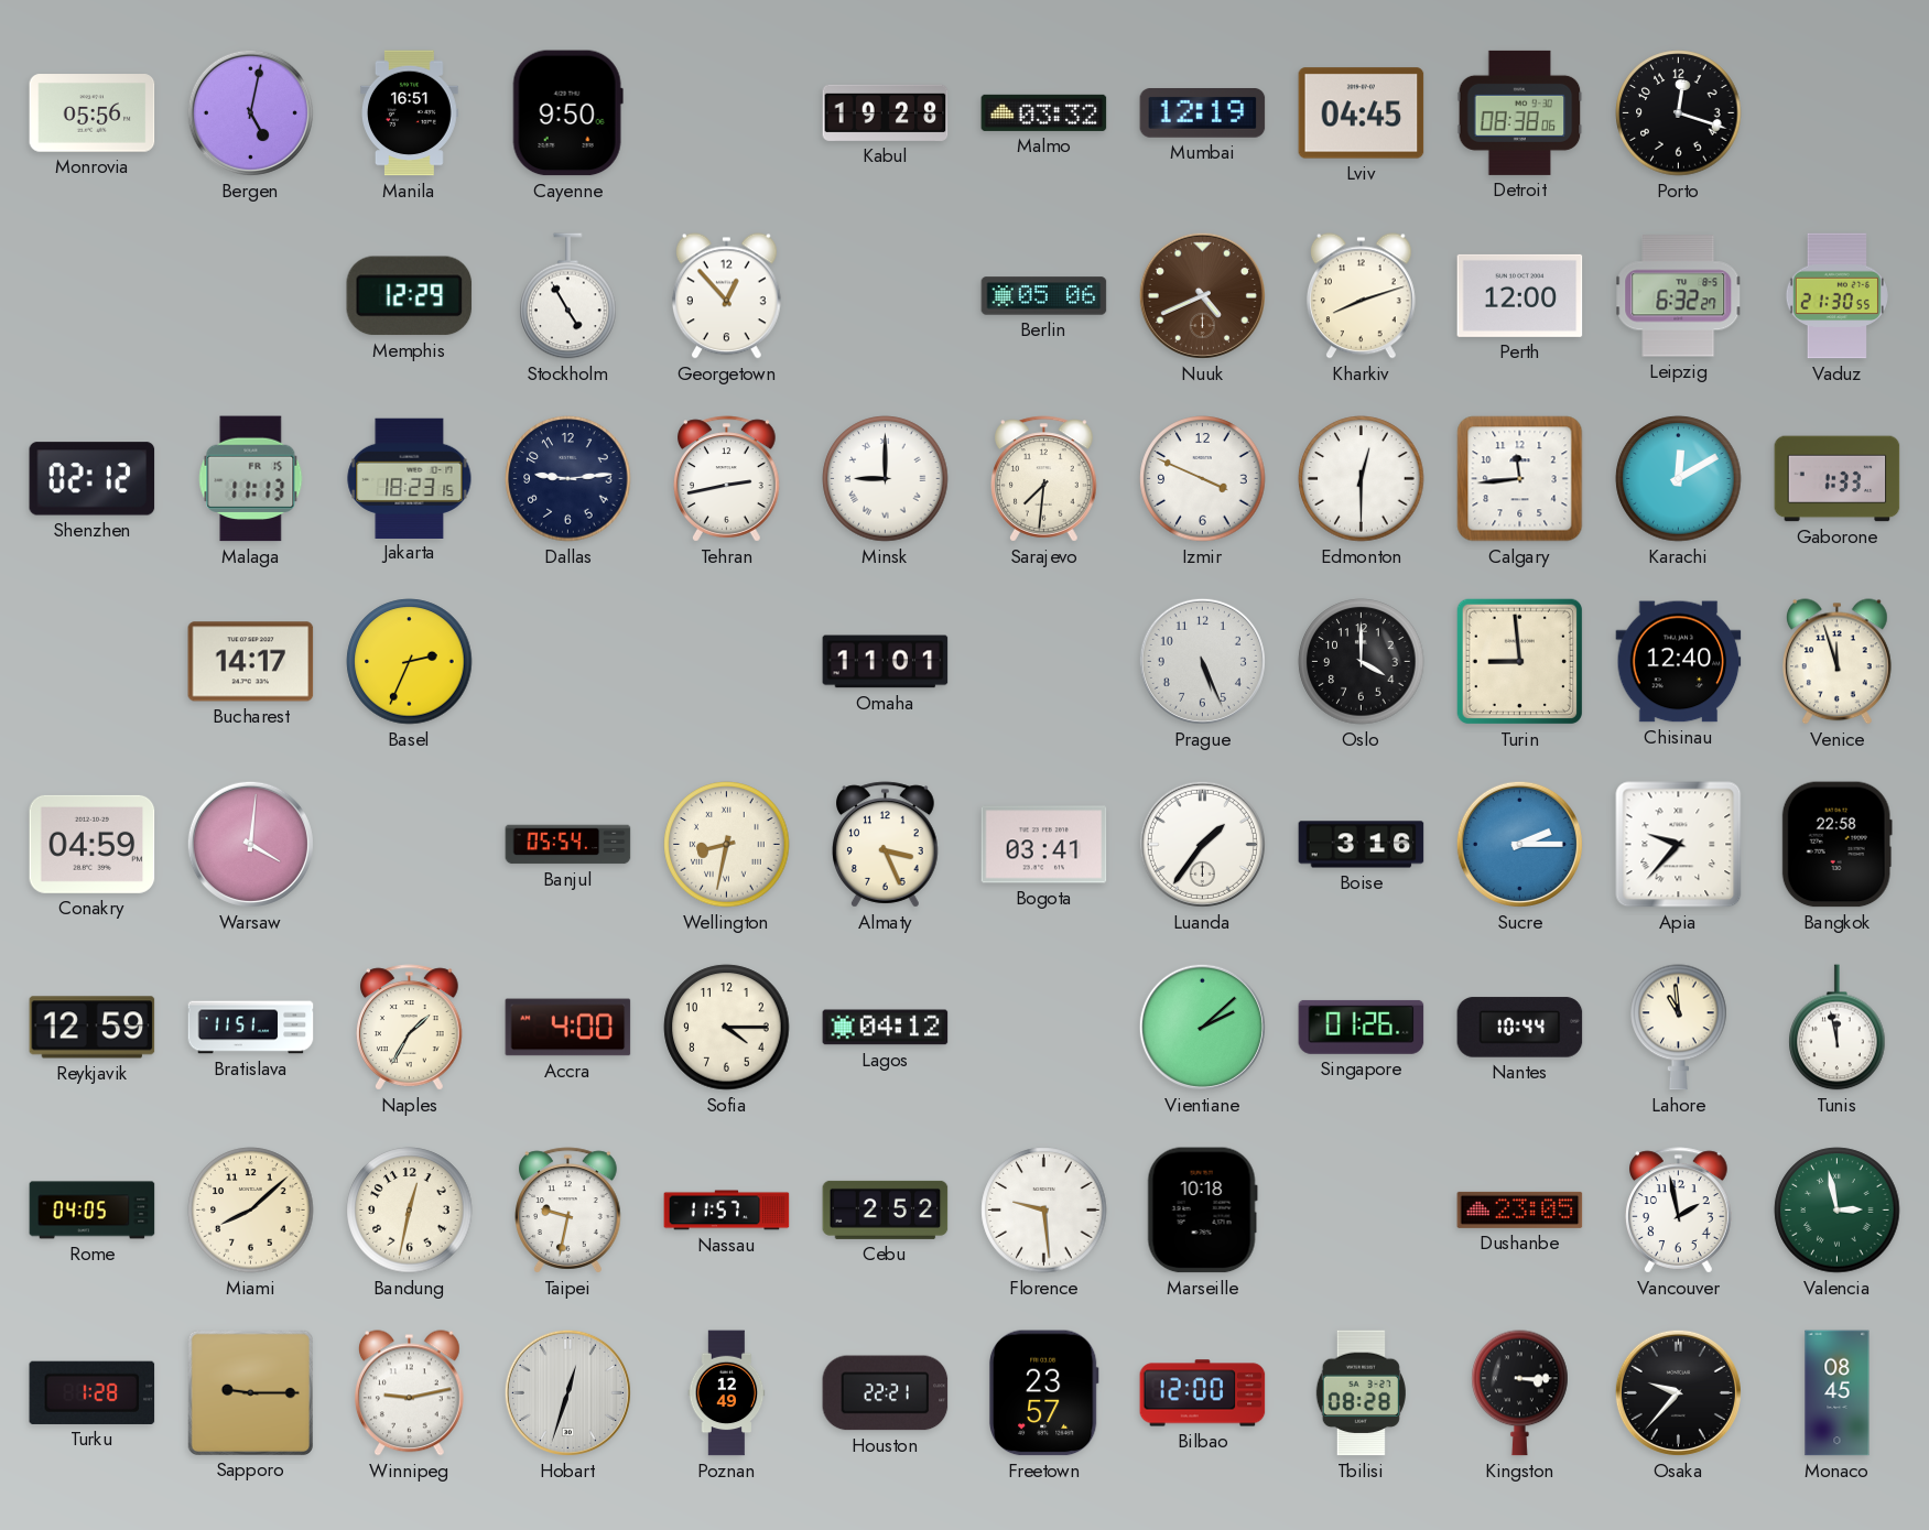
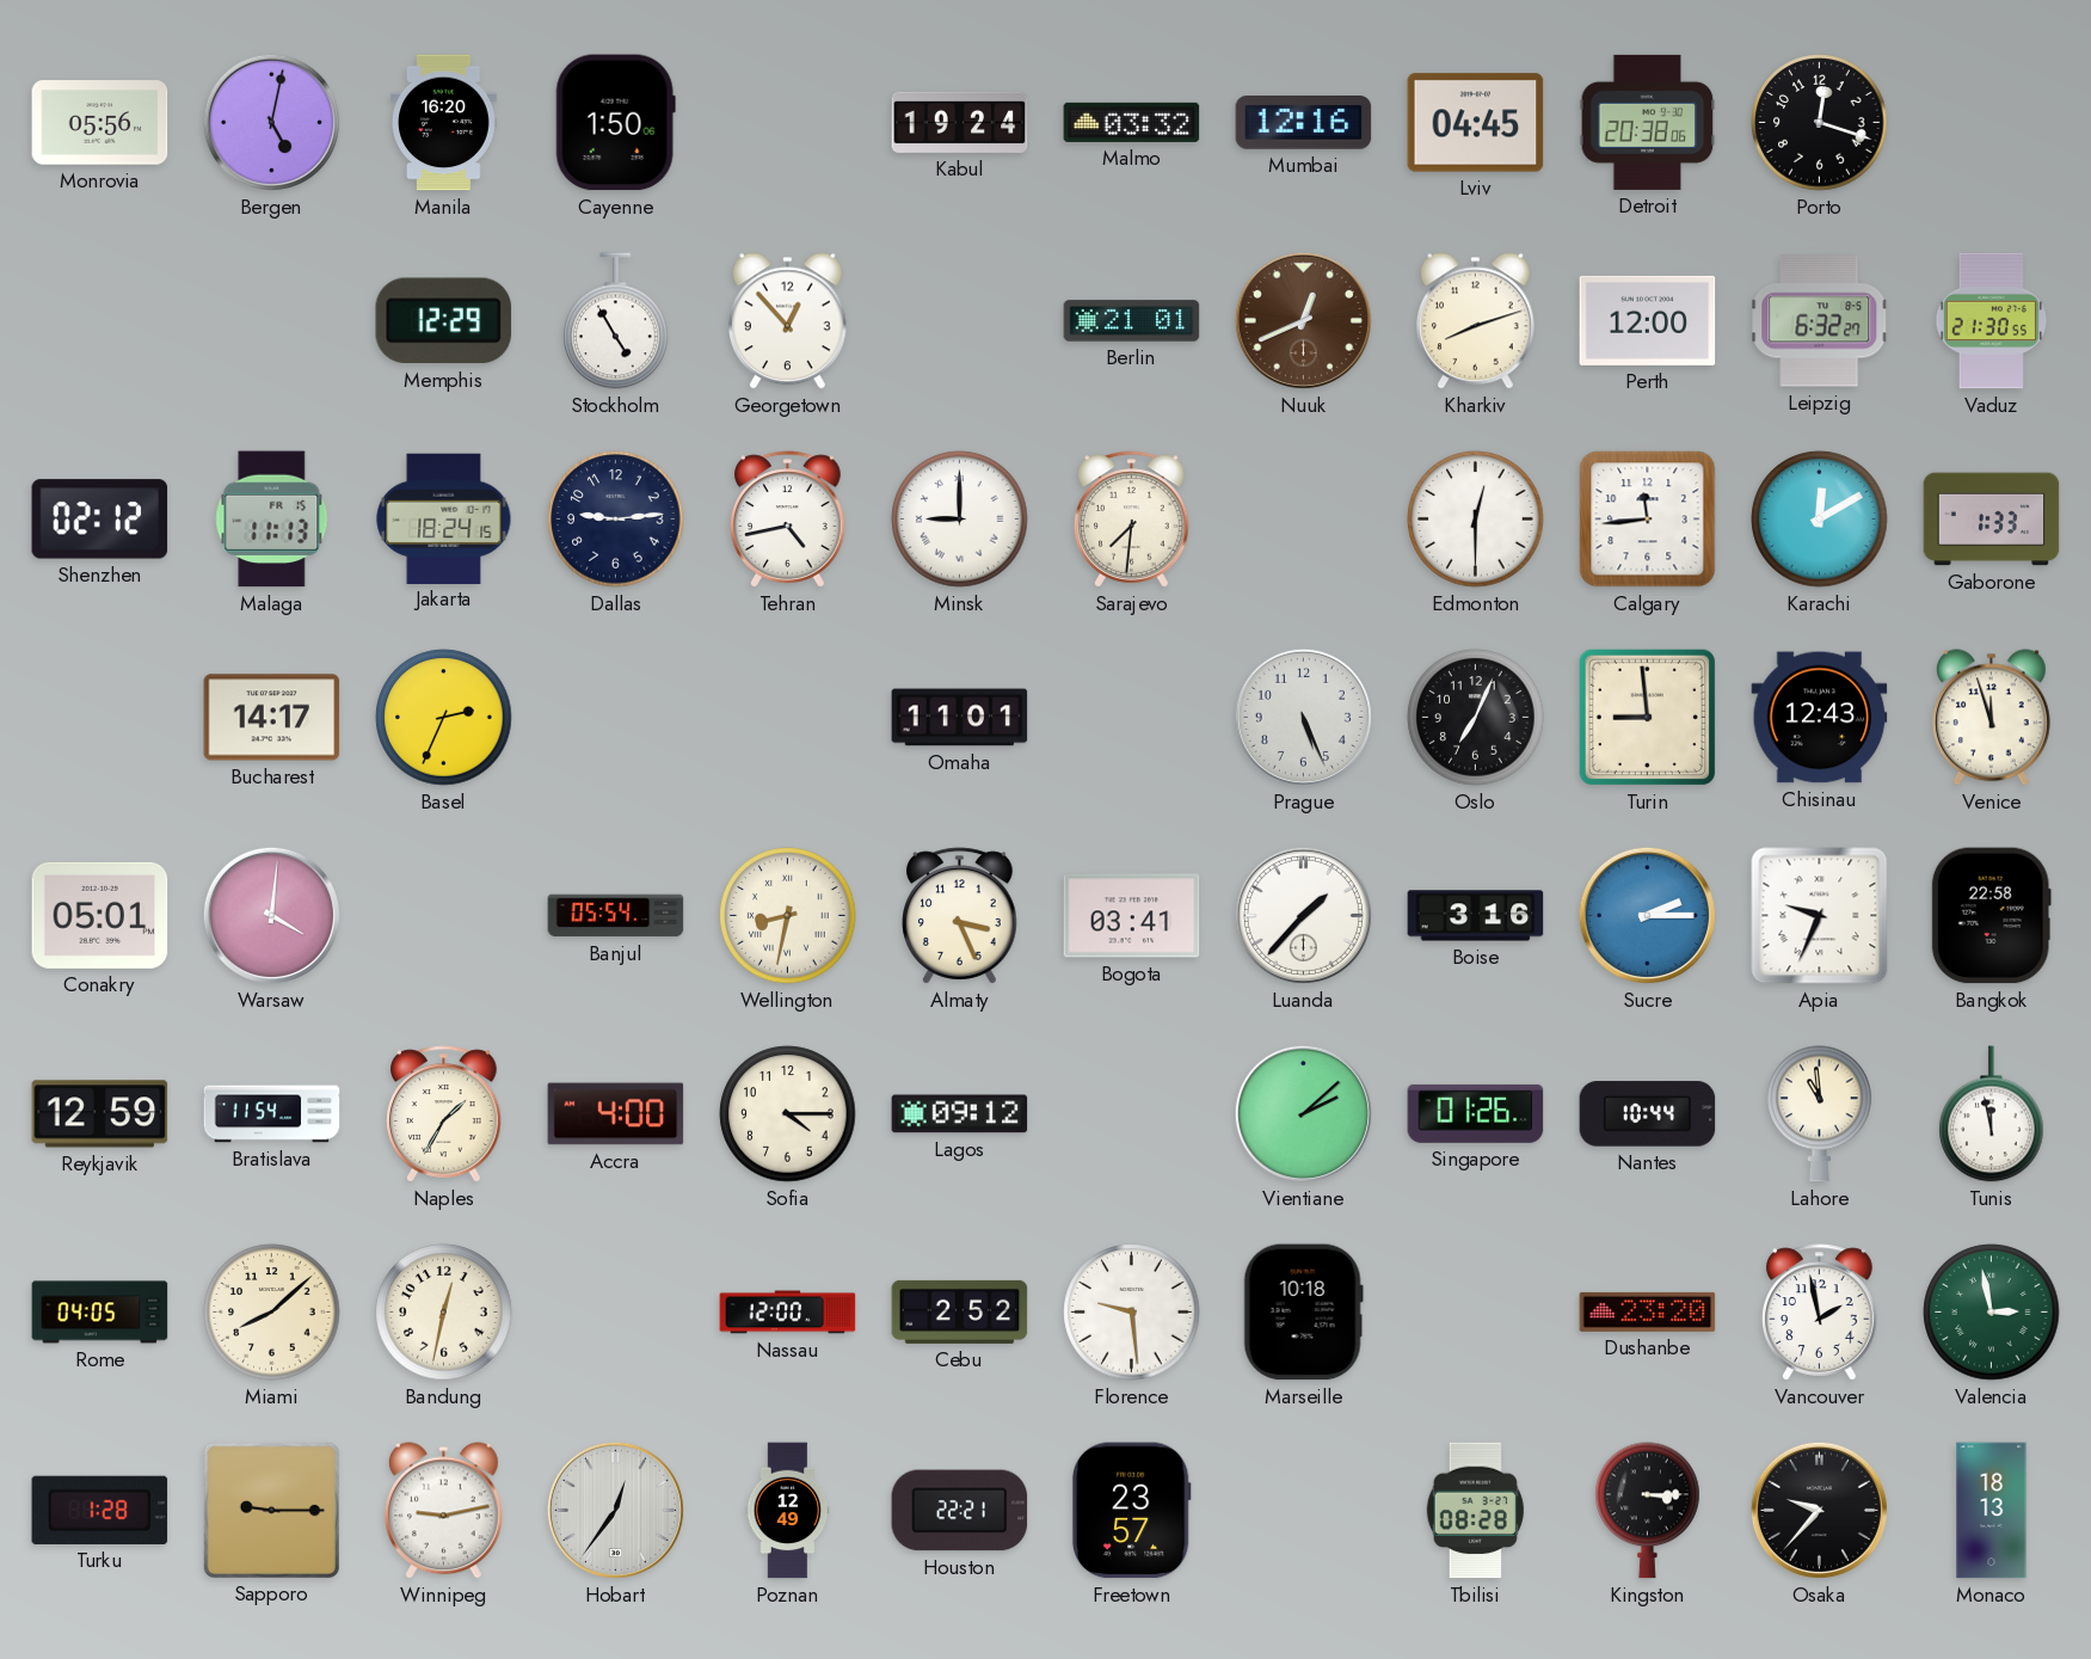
Manila: 16:51 -> 16:20
Cayenne: 9:50 -> 1:50
Kabul: 19:28 -> 19:24
Mumbai: 12:19 -> 12:16
Detroit: 08:38 -> 20:38
Berlin: 05:06 -> 21:01
Nuuk: 4:41 -> 12:41
Jakarta: 18:23 -> 18:24
Tehran: 2:43 -> 4:43
Izmir: 3:49 -> none
Oslo: 4:00 -> 7:04
Chisinau: 12:40 -> 12:43
Conakry: 04:59 -> 05:01
Luanda: 1:36 -> 1:37
Apia: 9:37 -> 9:34
Bratislava: 11:51 -> 11:54
Lagos: 04:12 -> 09:12
Taipei: 9:32 -> none
Nassau: 11:57 -> 12:00
Dushanbe: 23:05 -> 23:20
Hobart: 12:33 -> 12:36
Bilbao: 12:00 -> none
Monaco: 08:45 -> 18:13
